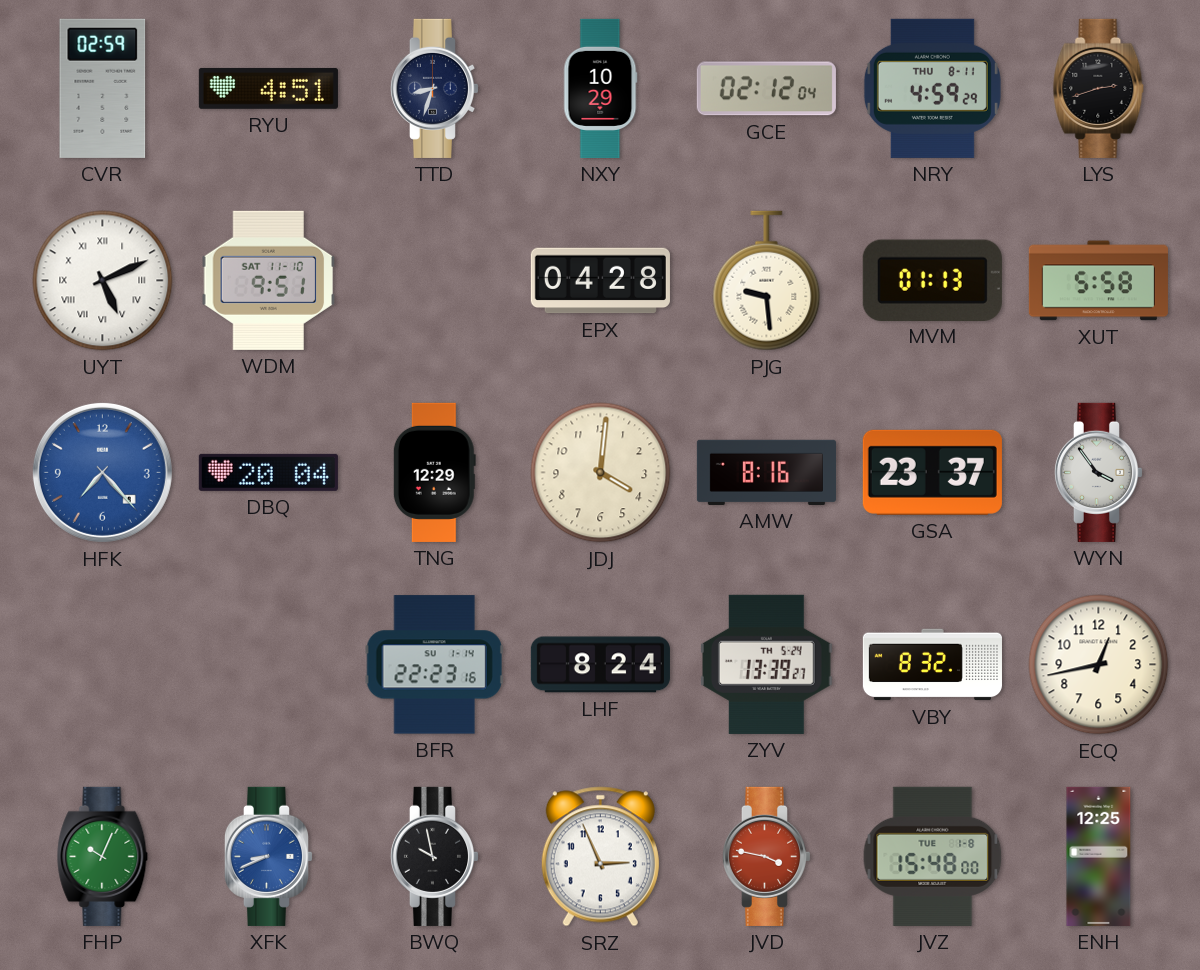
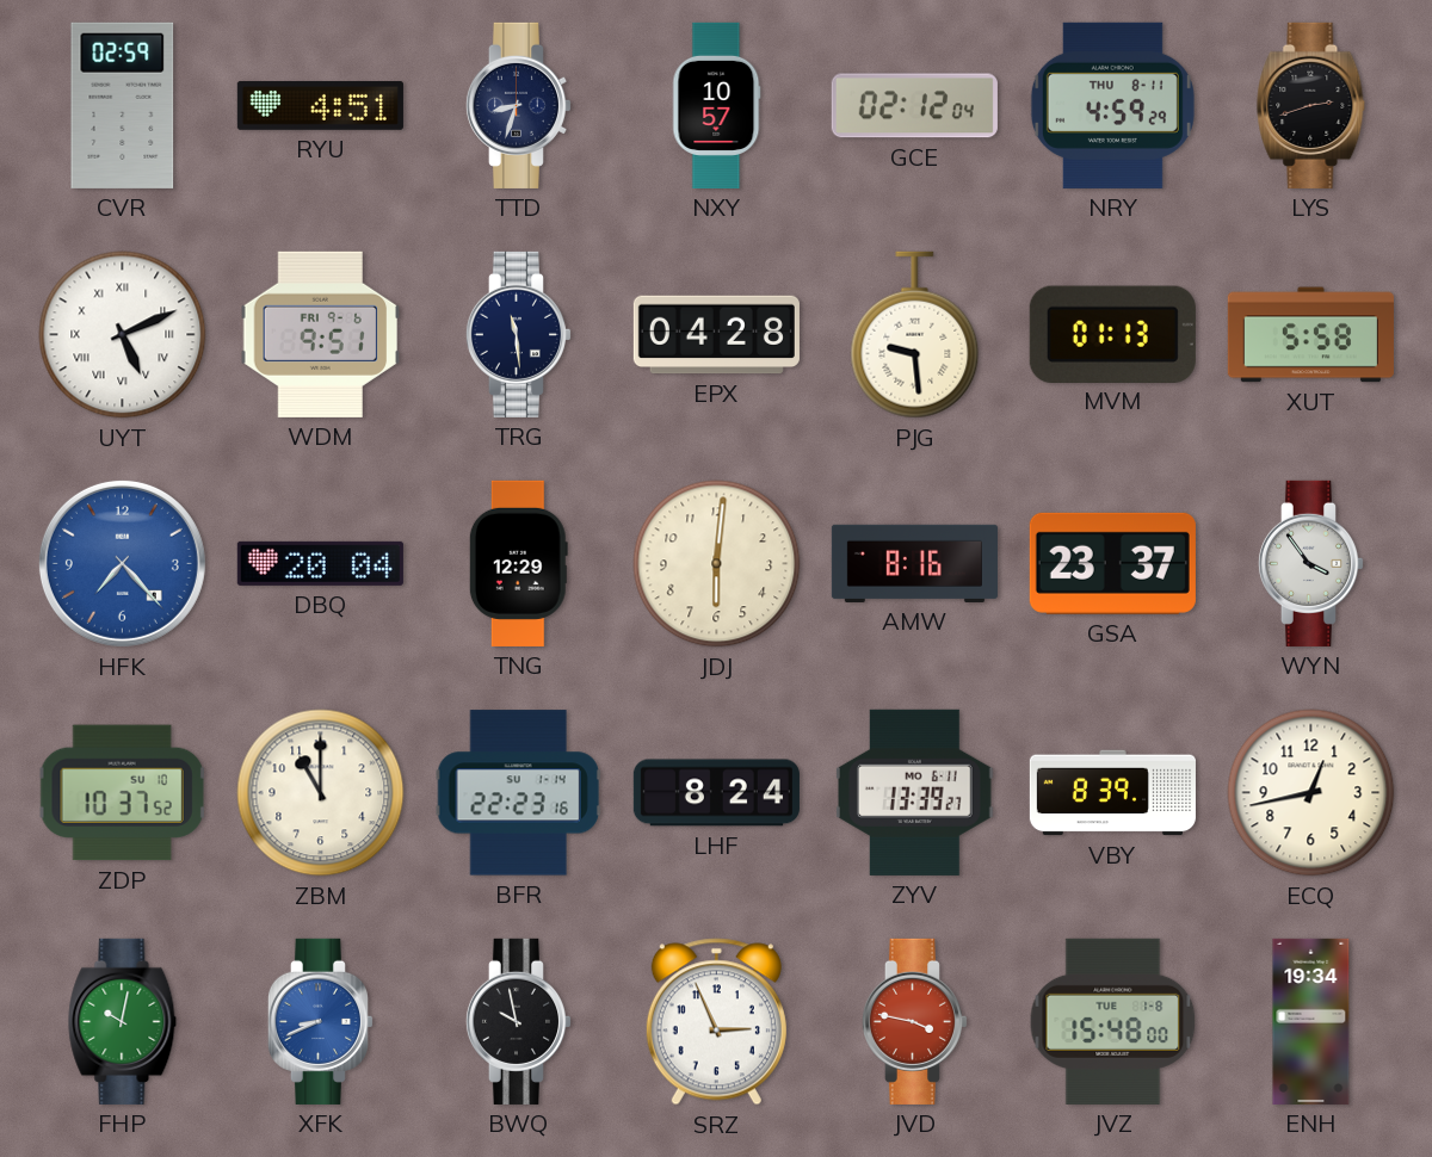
NXY: 10:29 -> 10:57
WDM date: SAT 11-10 -> FRI 9-6
TRG: none -> 11:29
JDJ: 4:01 -> 6:01
ZDP: none -> 10:37
ZBM: none -> 11:00
ZYV date: TH 5-24 -> MO 6-11
VBY: 8:32 -> 8:39
FHP: 10:04 -> 10:02
ENH: 12:25 -> 19:34
